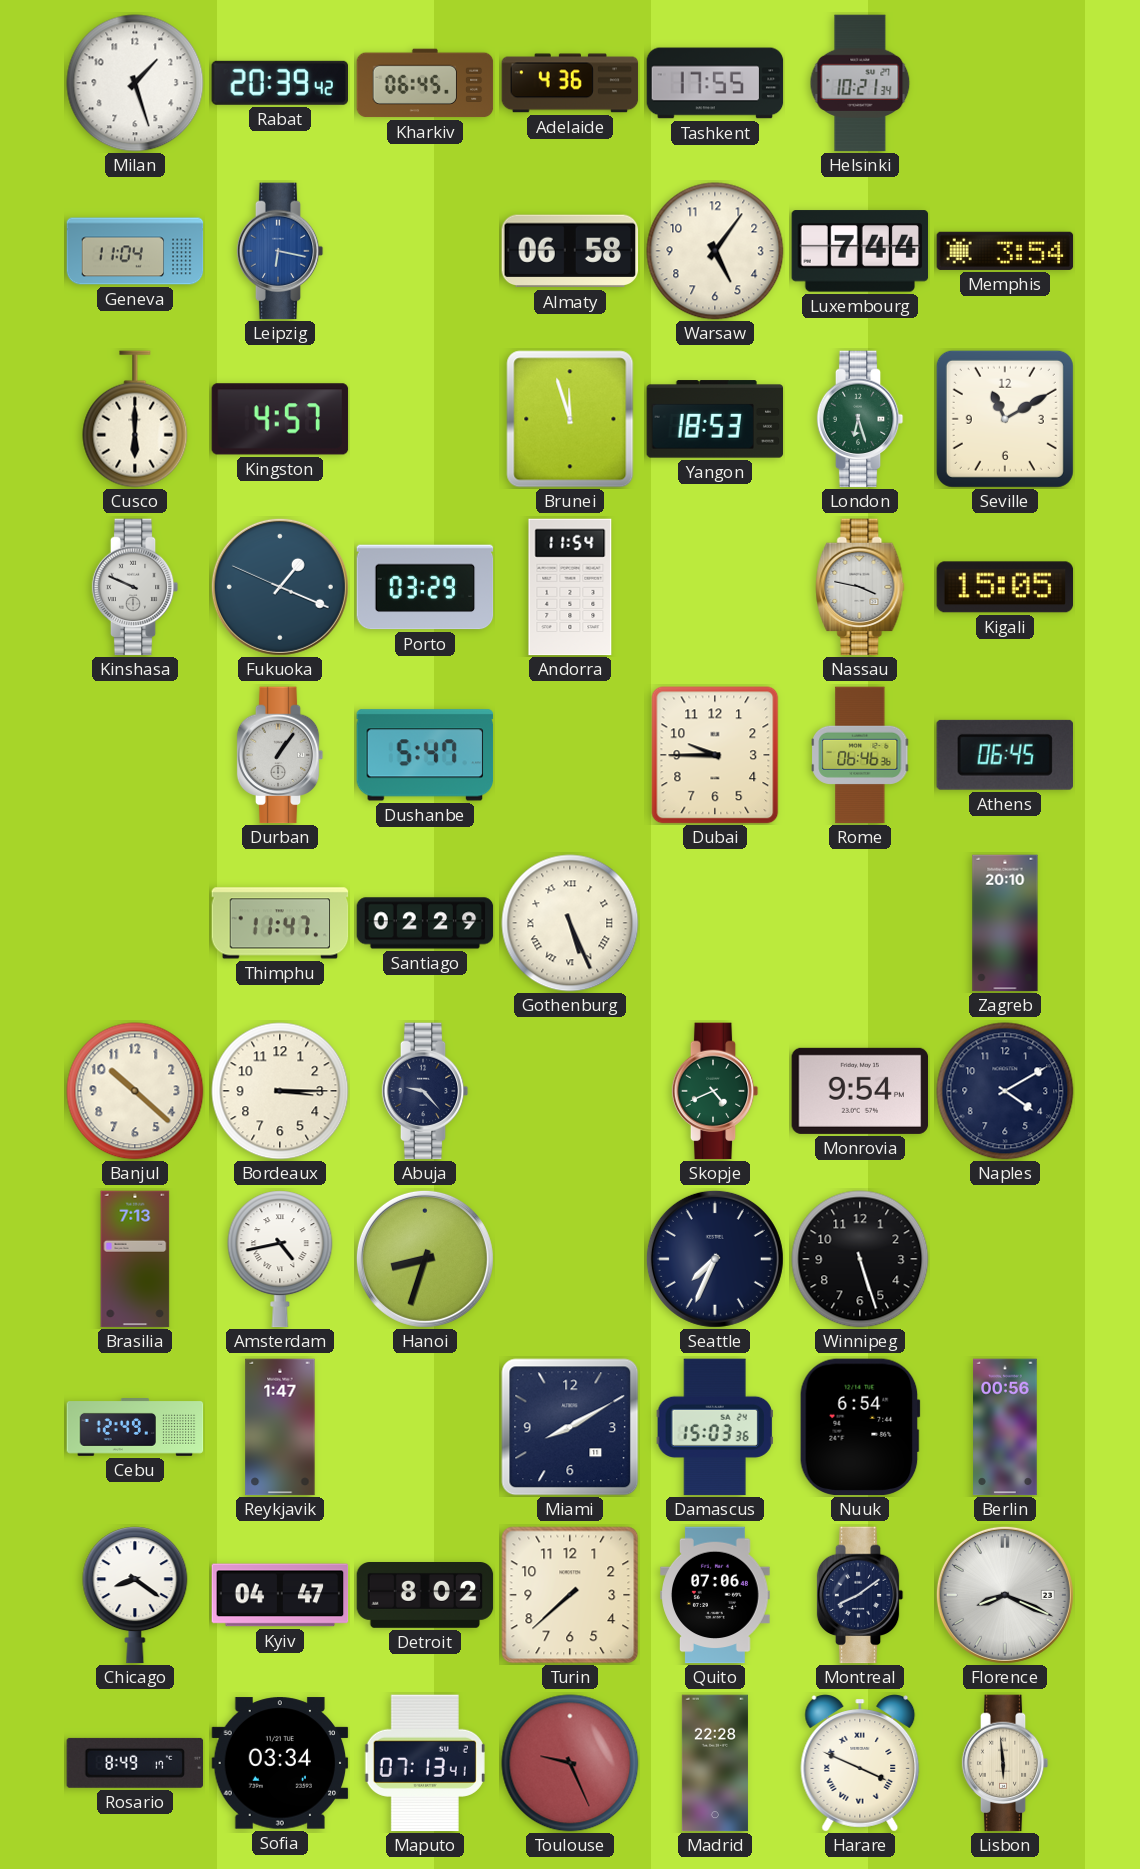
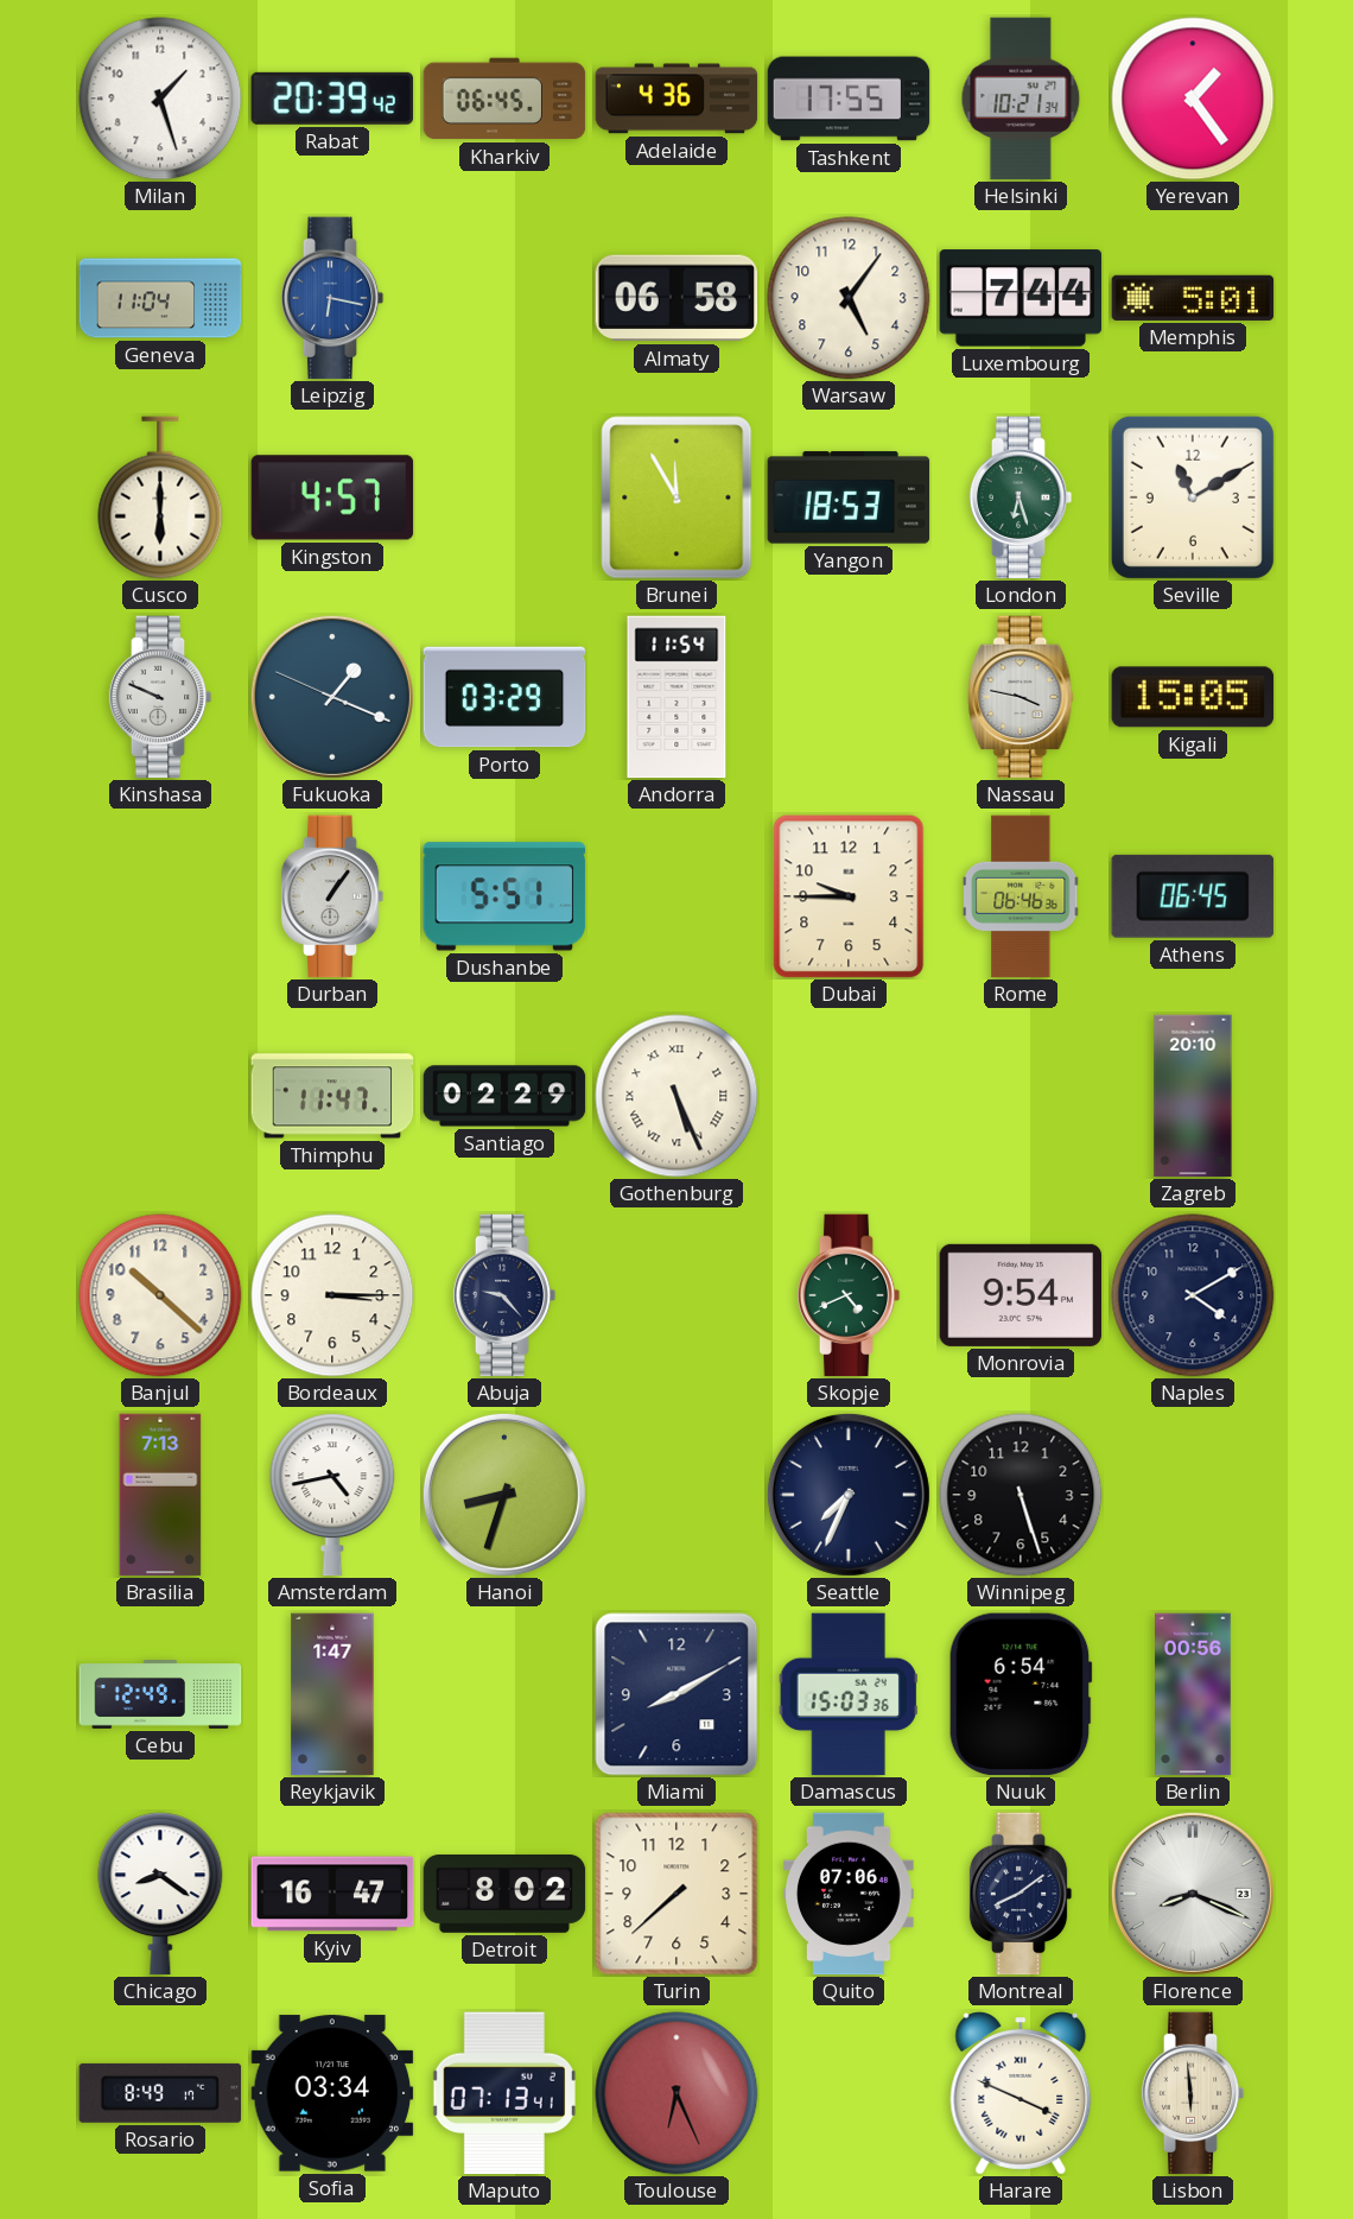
Yerevan: none -> 1:24
Memphis: 3:54 -> 5:01
Brunei: 11:57 -> 11:55
Dushanbe: 5:47 -> 5:51
Kyiv: 04:47 -> 16:47
Toulouse: 9:26 -> 6:26
Madrid: 22:28 -> none
